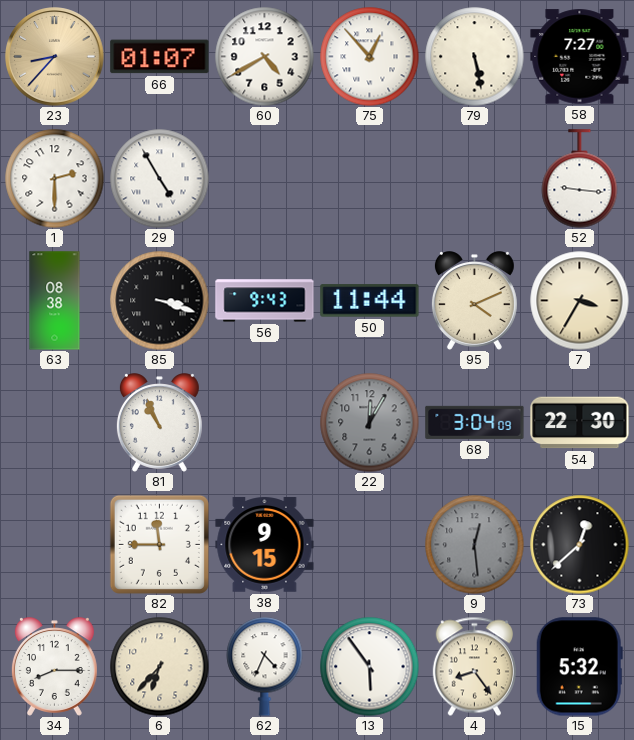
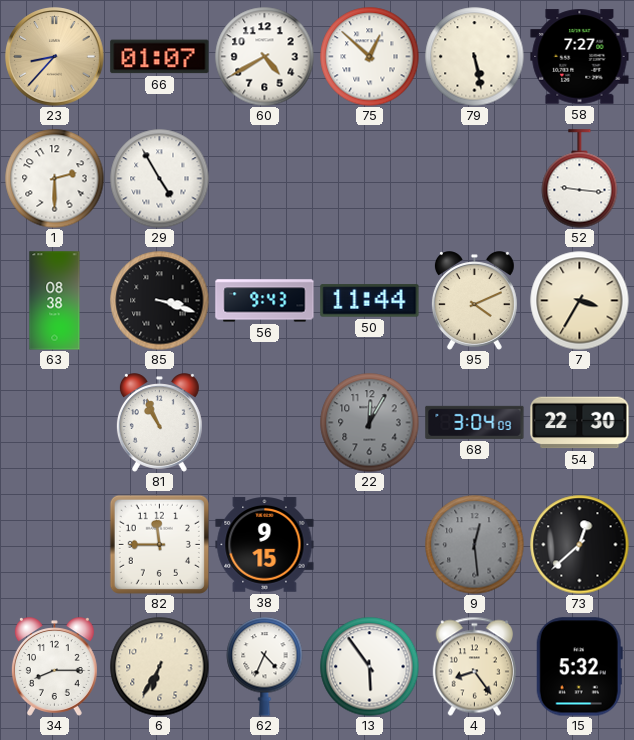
75: 12:53 -> 12:52
6: 6:37 -> 6:35
